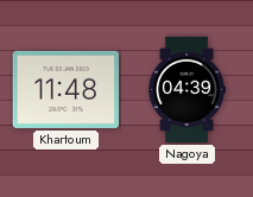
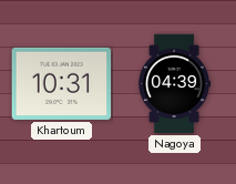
Khartoum: 11:48 -> 10:31
